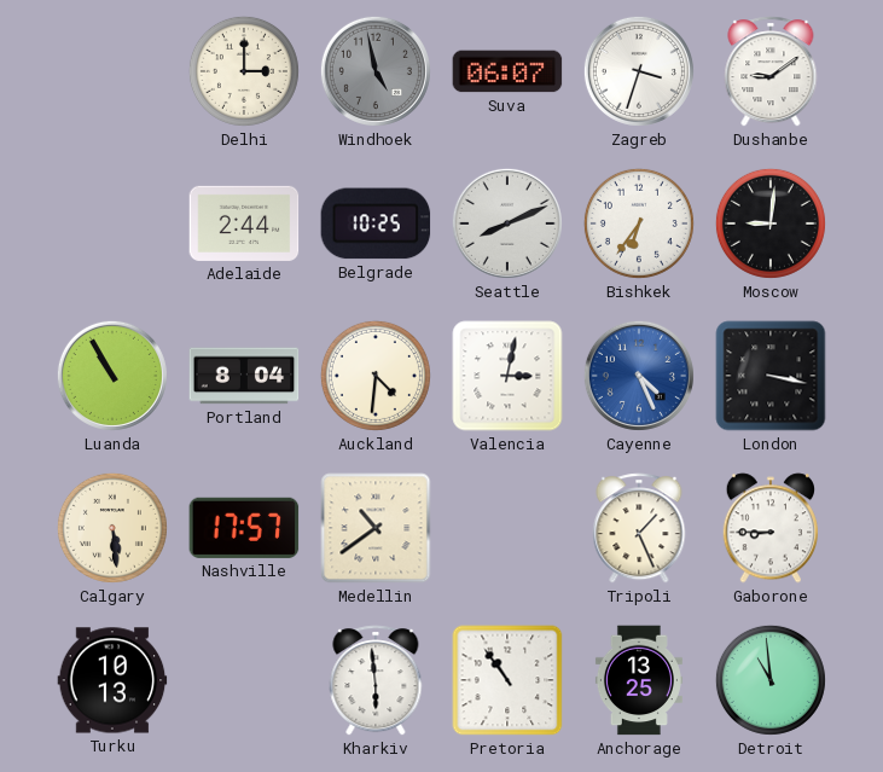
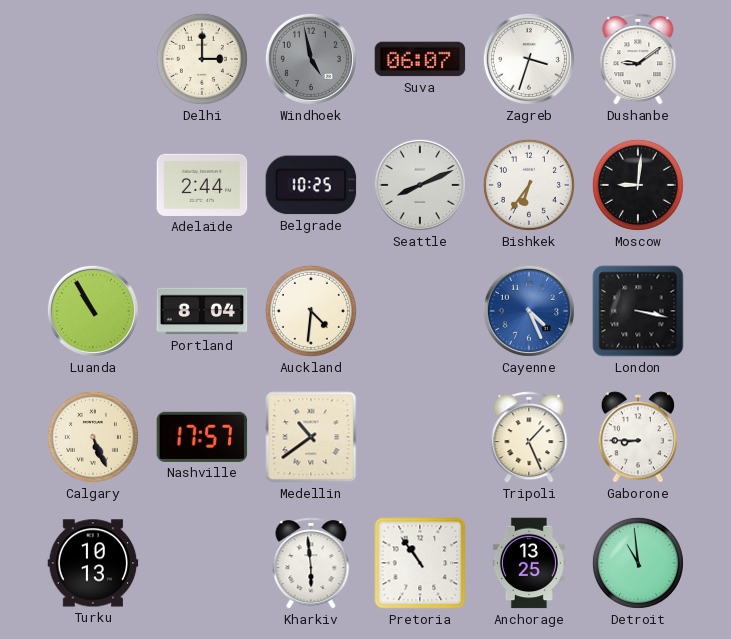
Valencia: 3:02 -> none
Calgary: 5:29 -> 5:26
